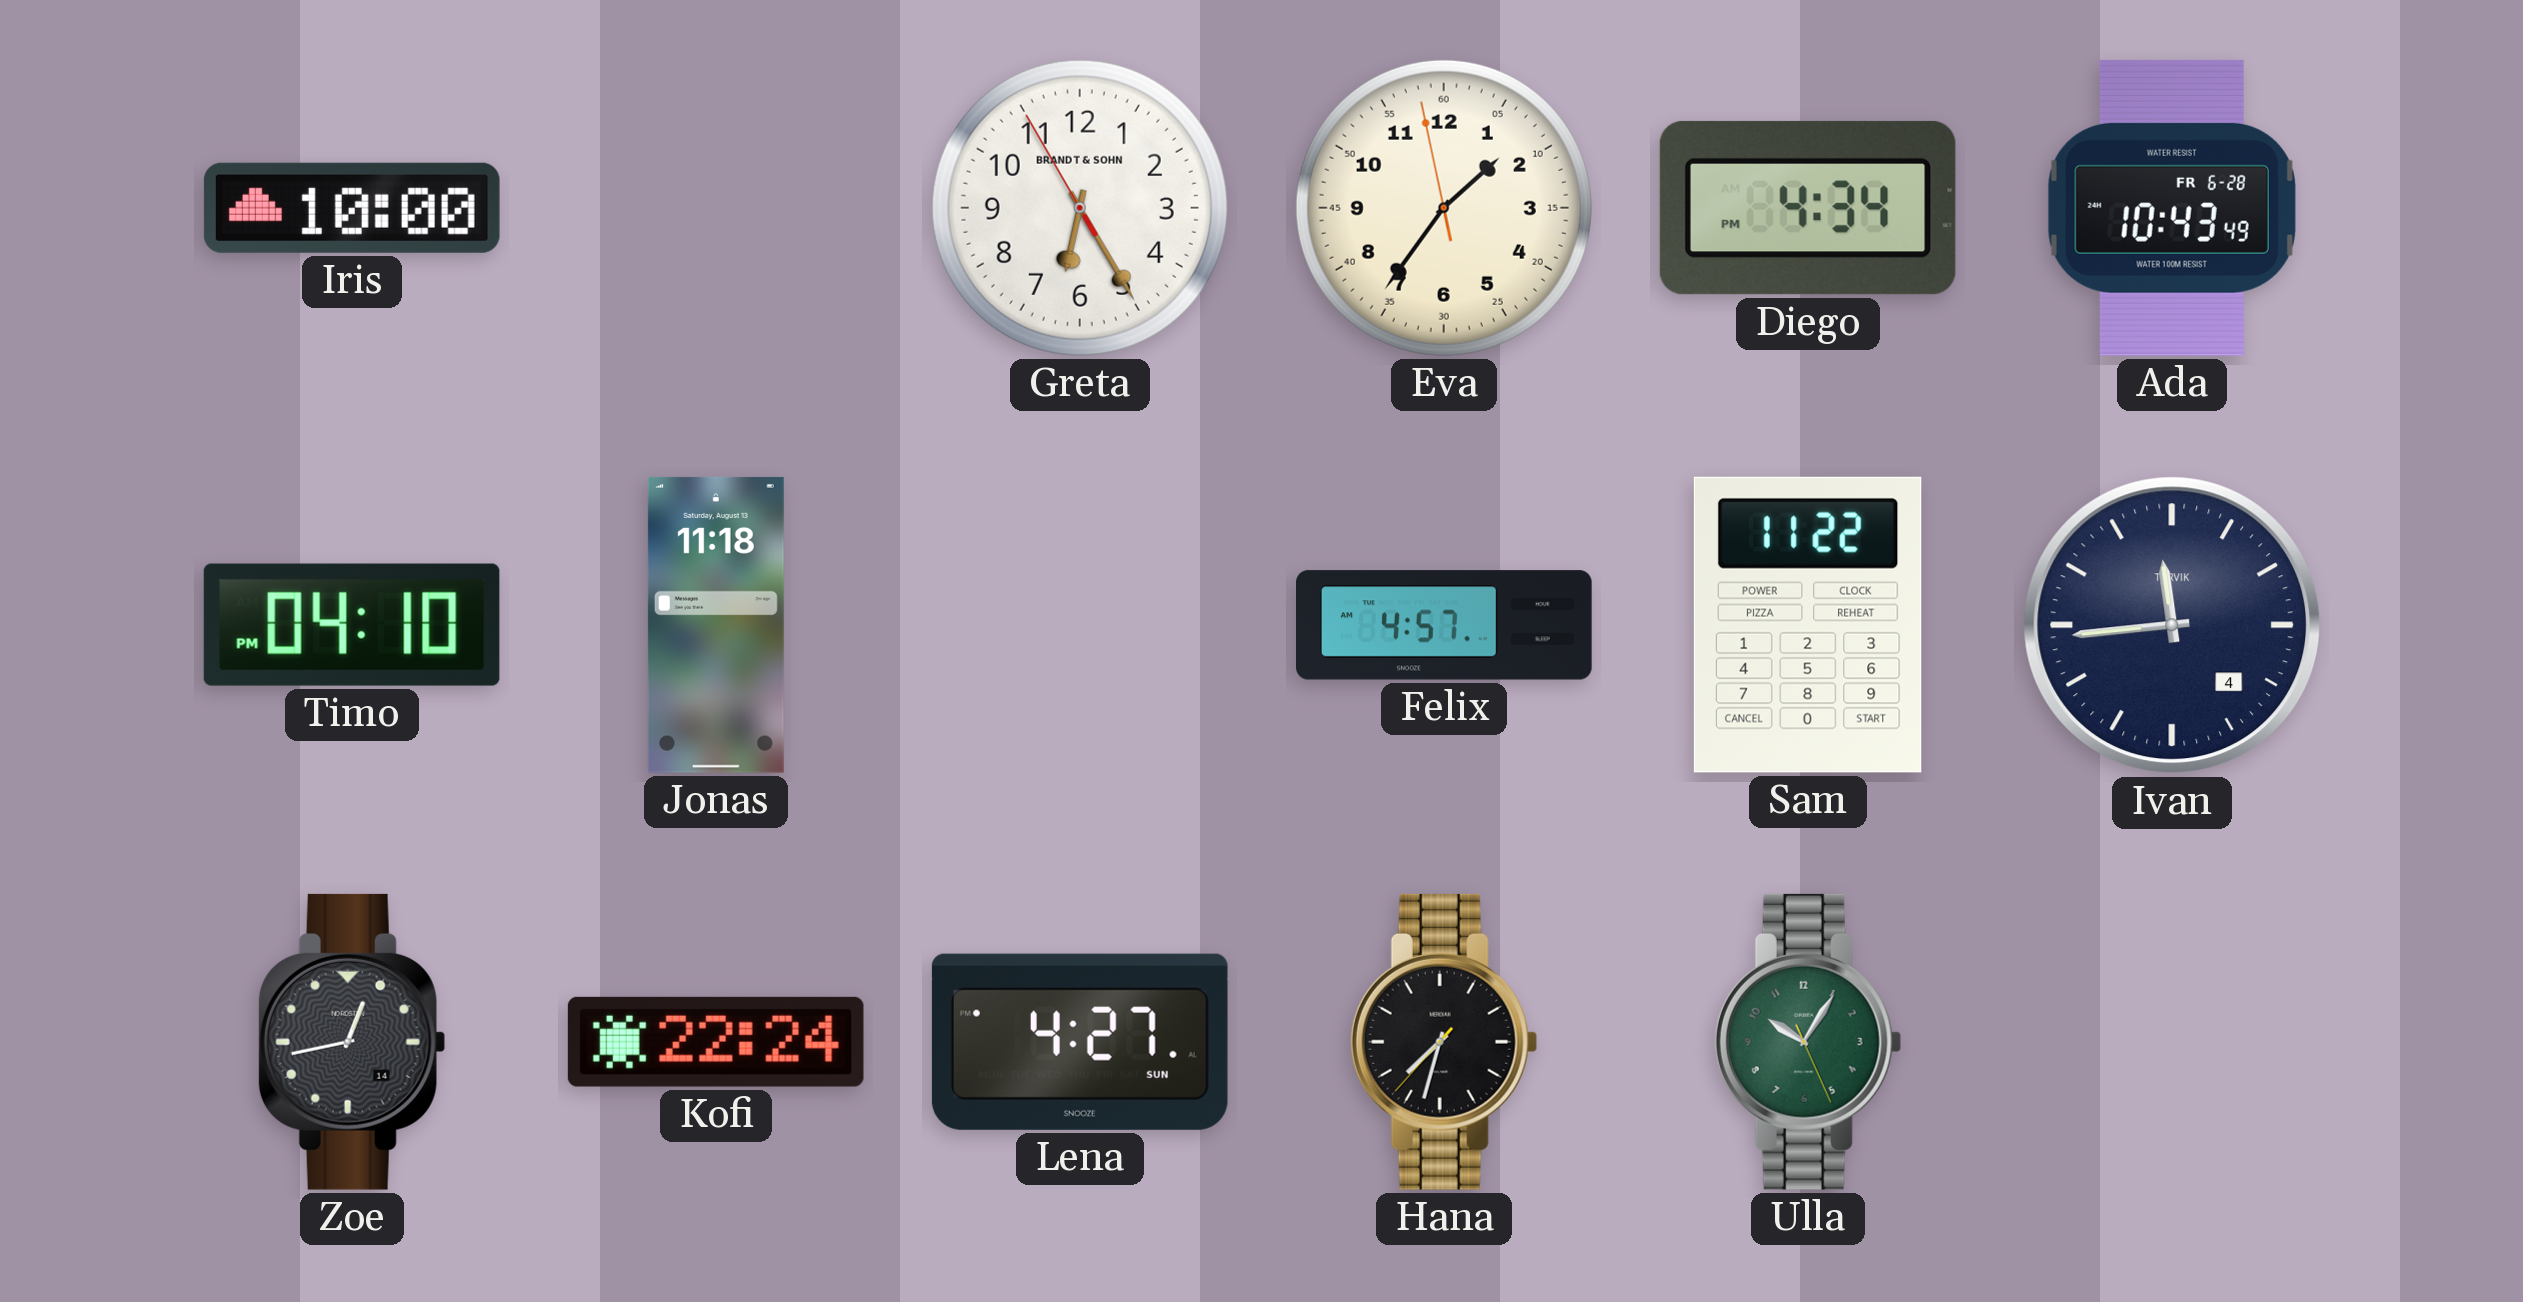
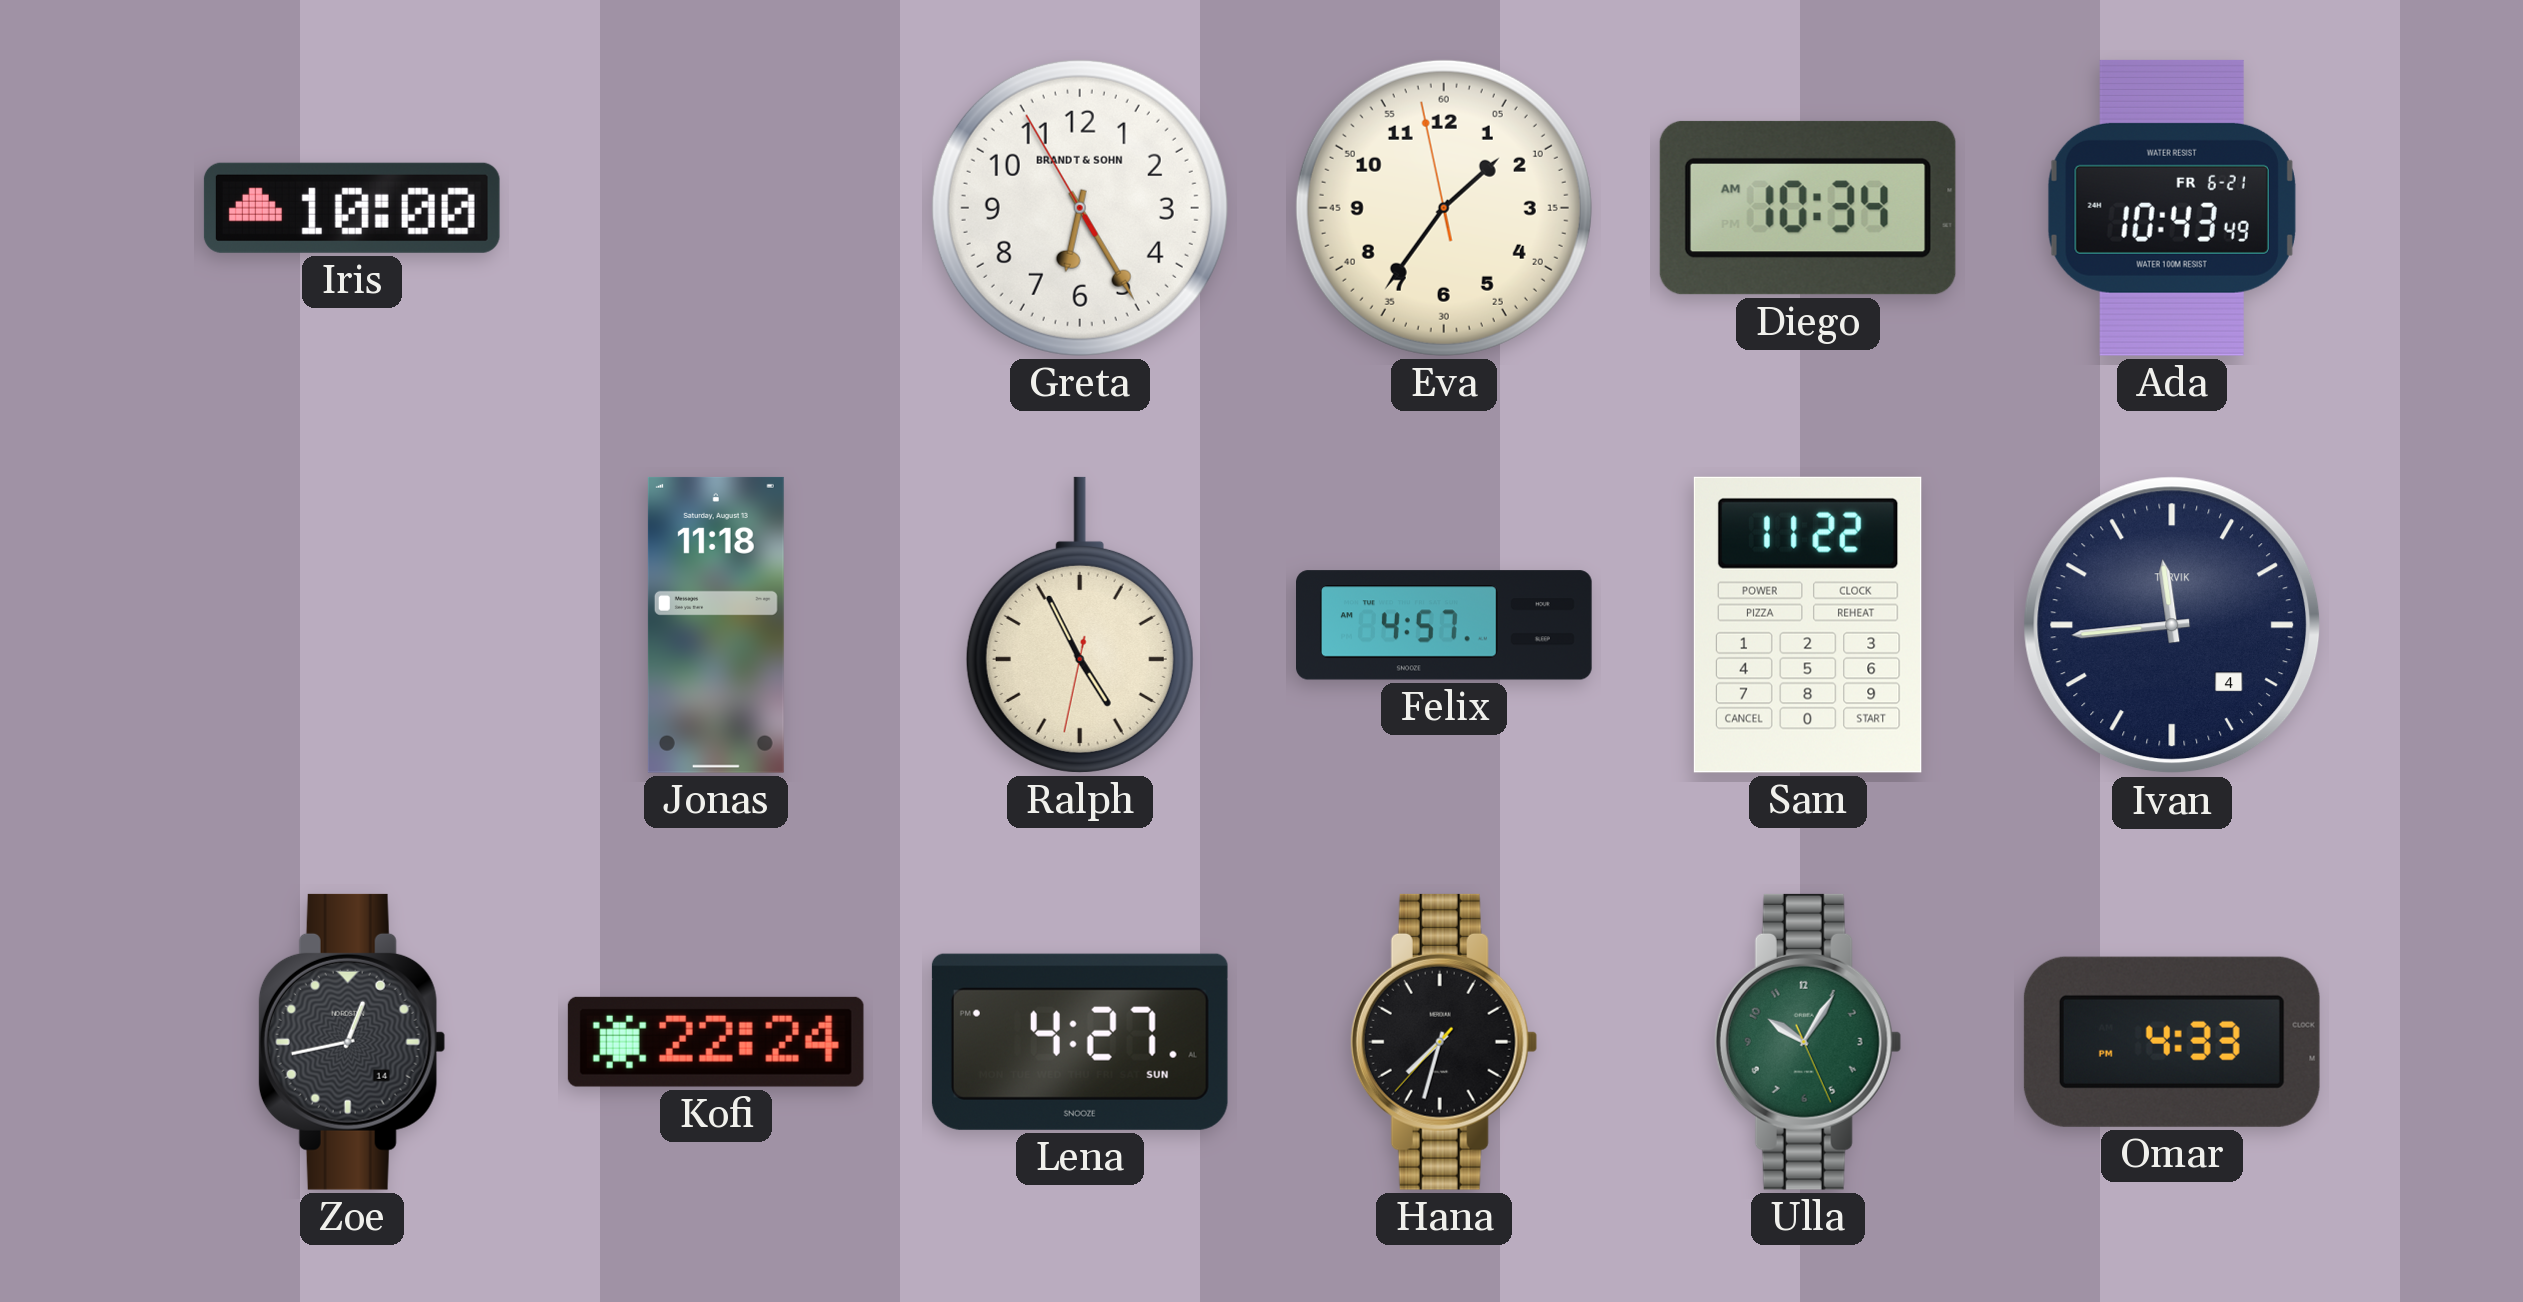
Diego: 4:34 -> 10:34
Ada date: FR 6-28 -> FR 6-21
Timo: 04:10 -> none
Ralph: none -> 4:55
Omar: none -> 4:33
